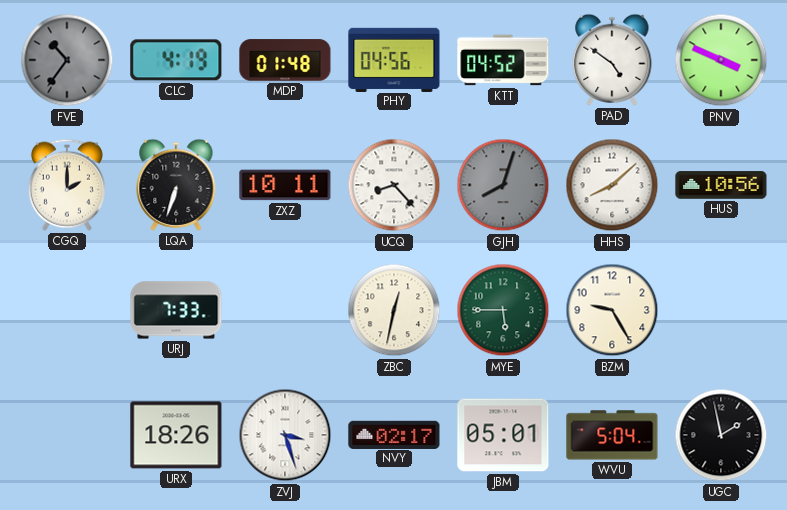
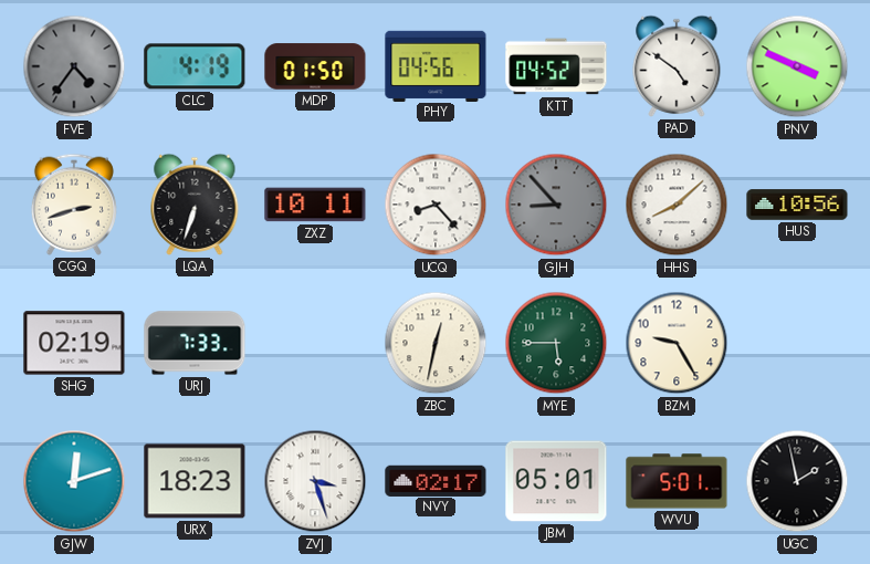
FVE: 10:36 -> 4:36
MDP: 01:48 -> 01:50
CGQ: 2:00 -> 2:42
GJH: 8:03 -> 8:53
SHG: none -> 02:19
GJW: none -> 12:12
URX: 18:26 -> 18:23
WVU: 5:04 -> 5:01
